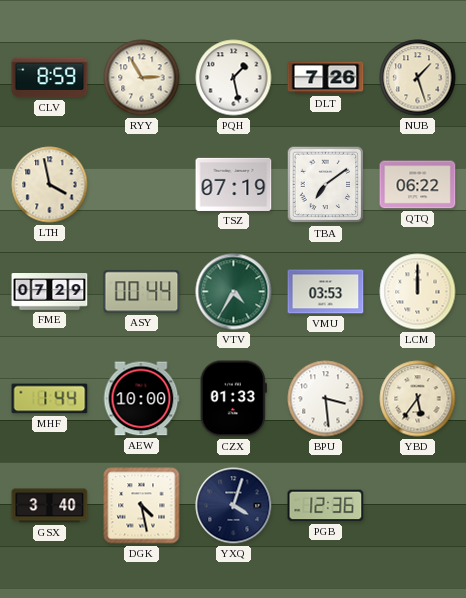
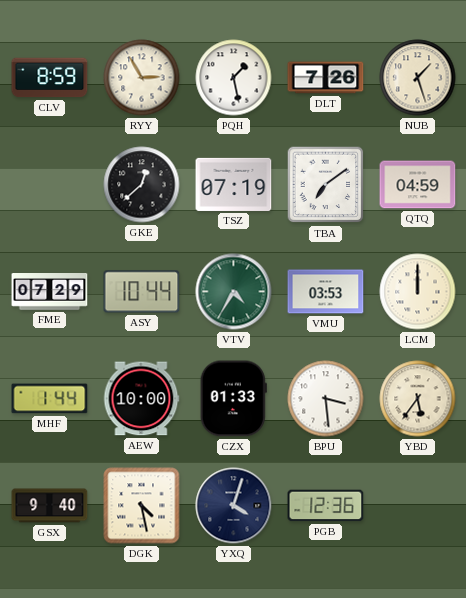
LTH: 3:58 -> none
GKE: none -> 12:38
QTQ: 06:22 -> 04:59
ASY: 00:44 -> 10:44
GSX: 3:40 -> 9:40
